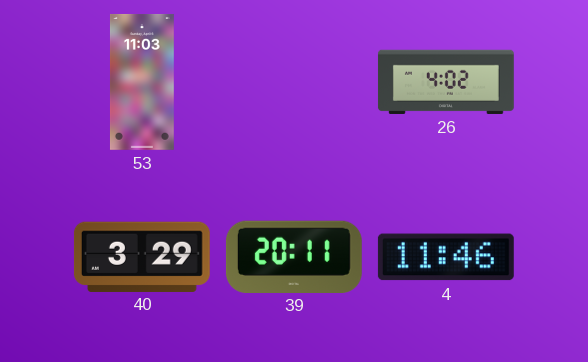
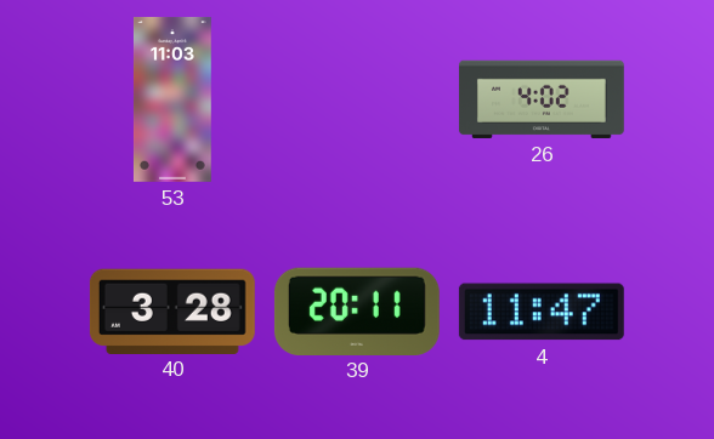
40: 3:29 -> 3:28
4: 11:46 -> 11:47
